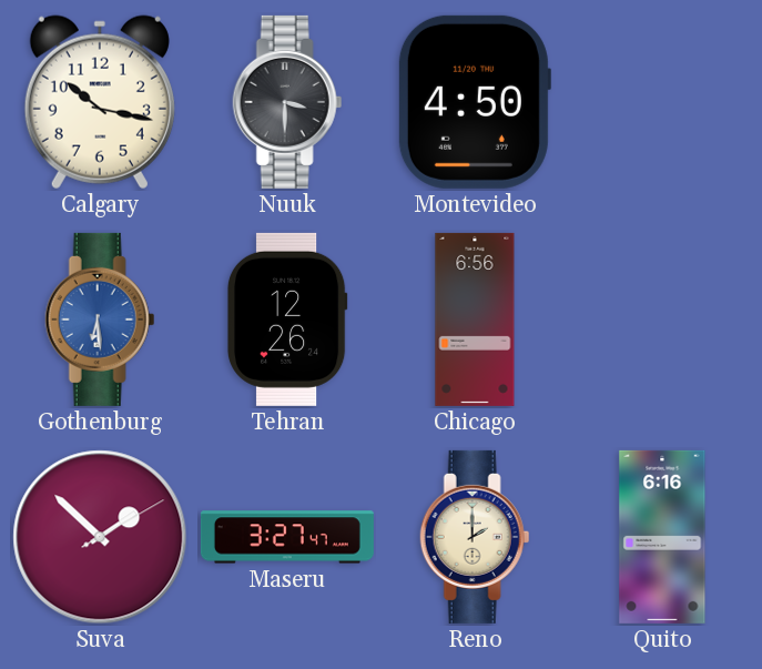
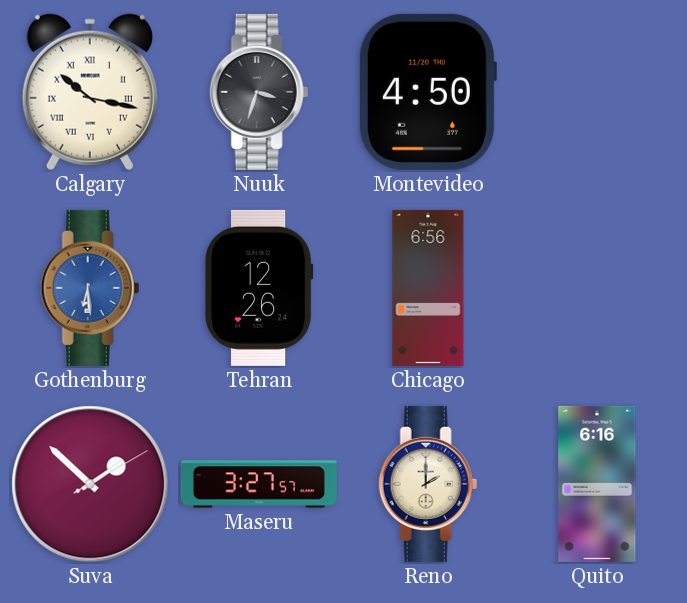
Calgary numerals: Arabic -> Roman
Nuuk: 3:30 -> 3:33
Maseru: 3:27:47 -> 3:27:57
